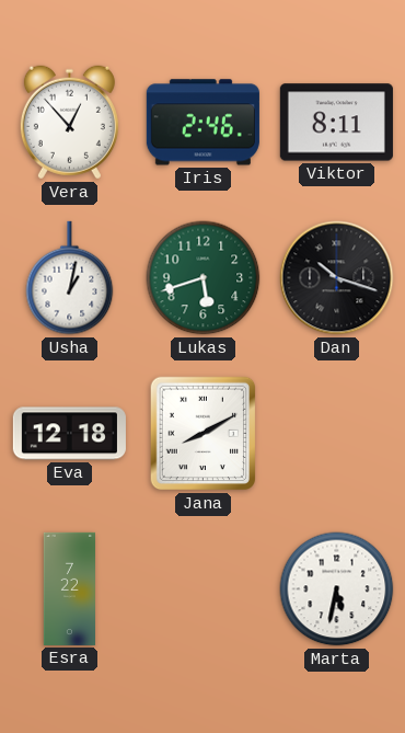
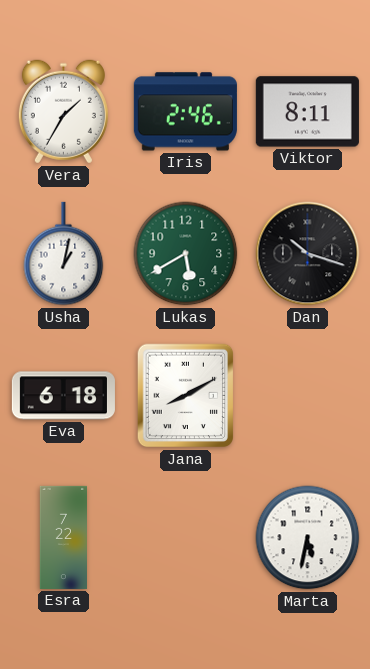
Vera: 12:53 -> 1:35
Lukas: 5:42 -> 5:40
Eva: 12:18 -> 6:18
